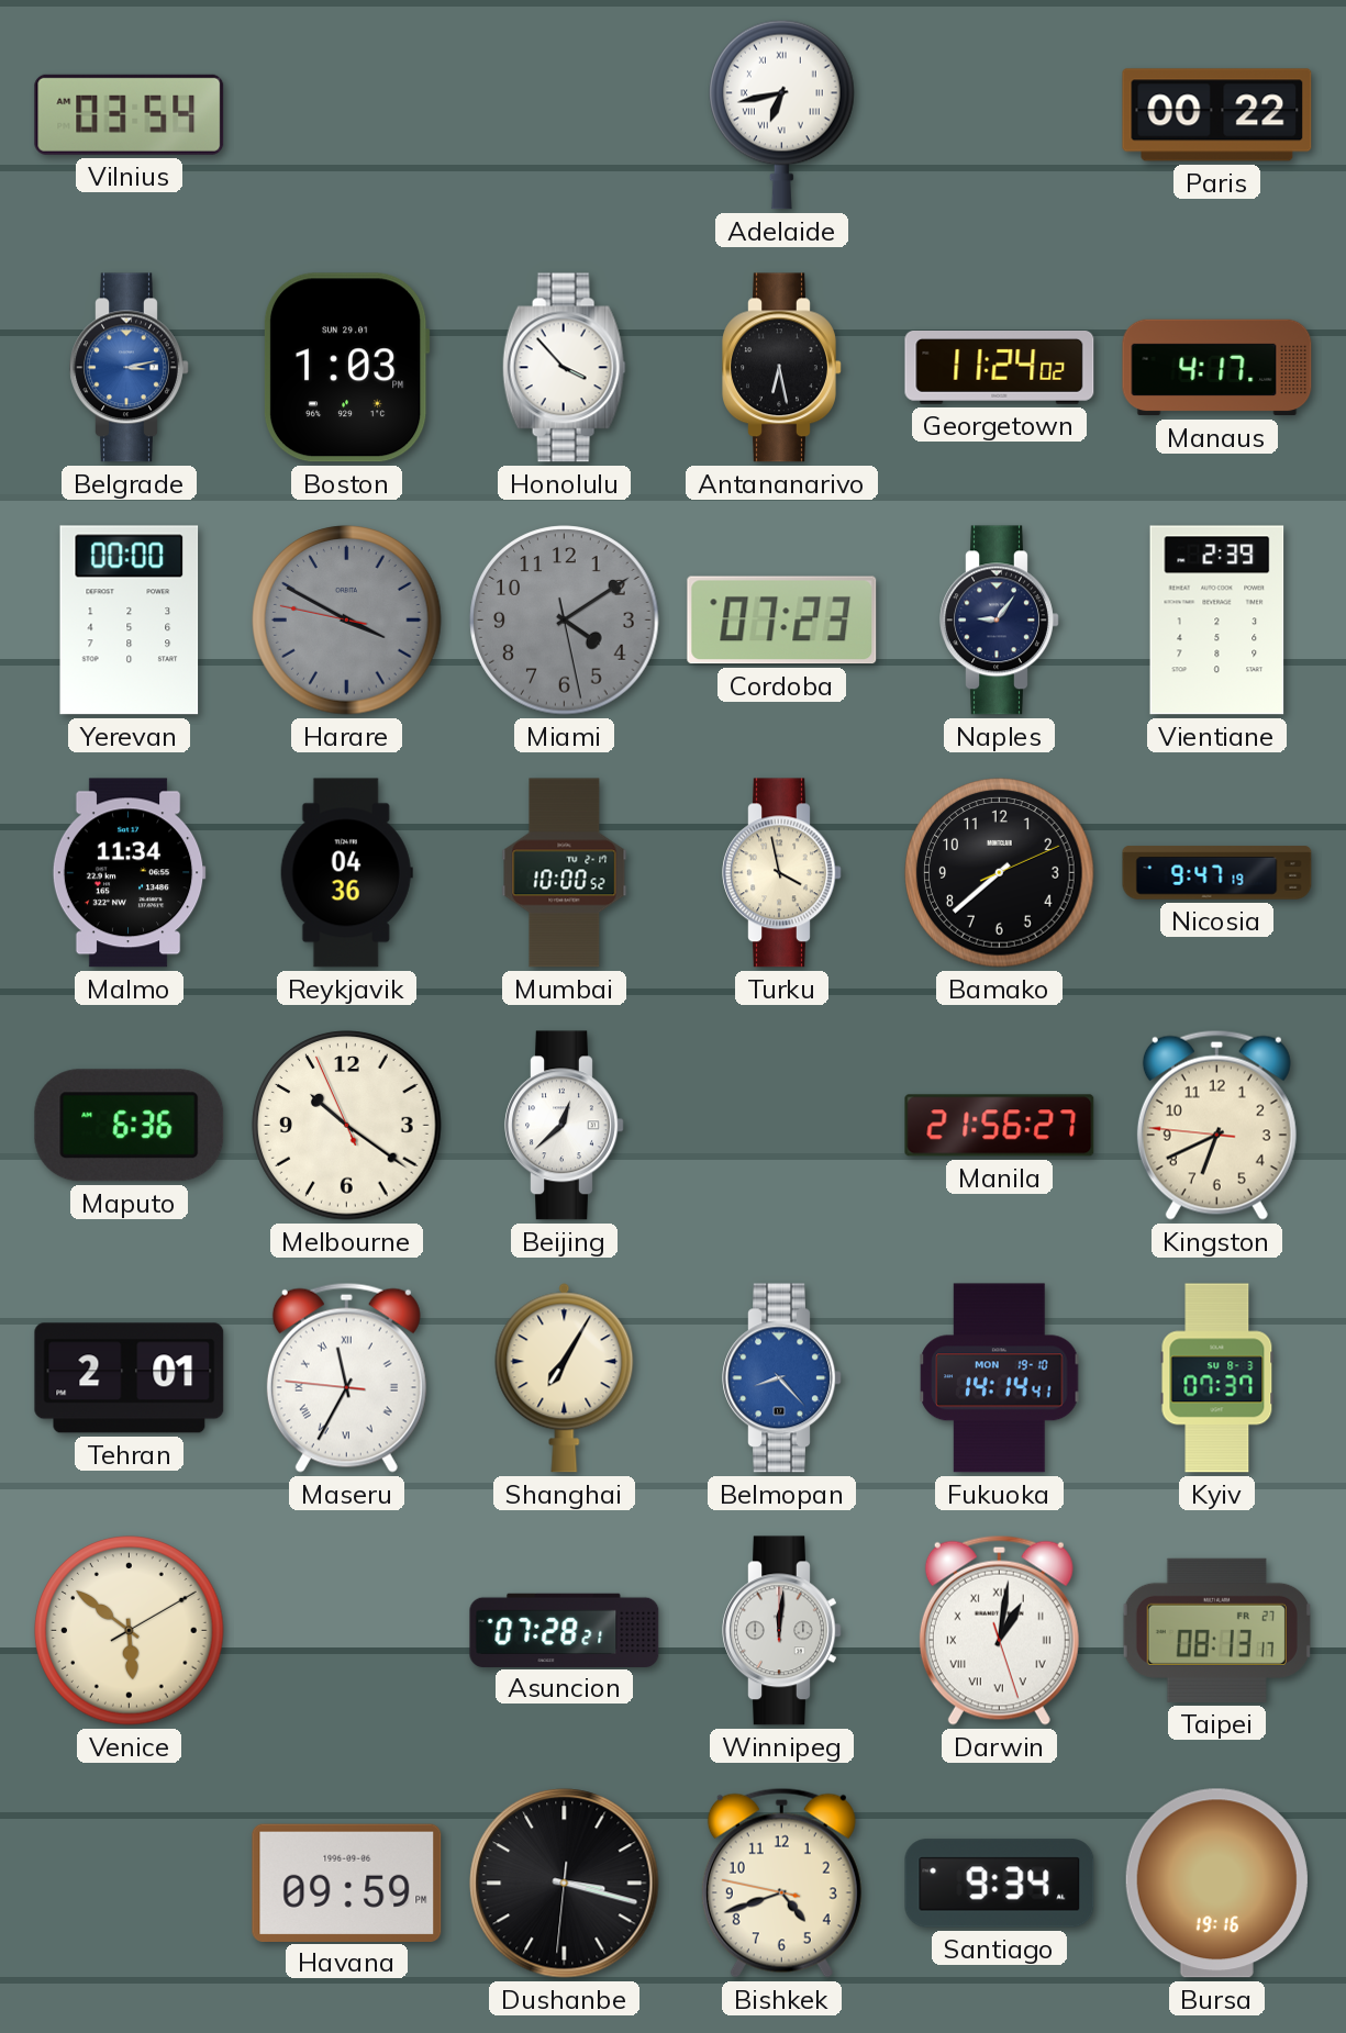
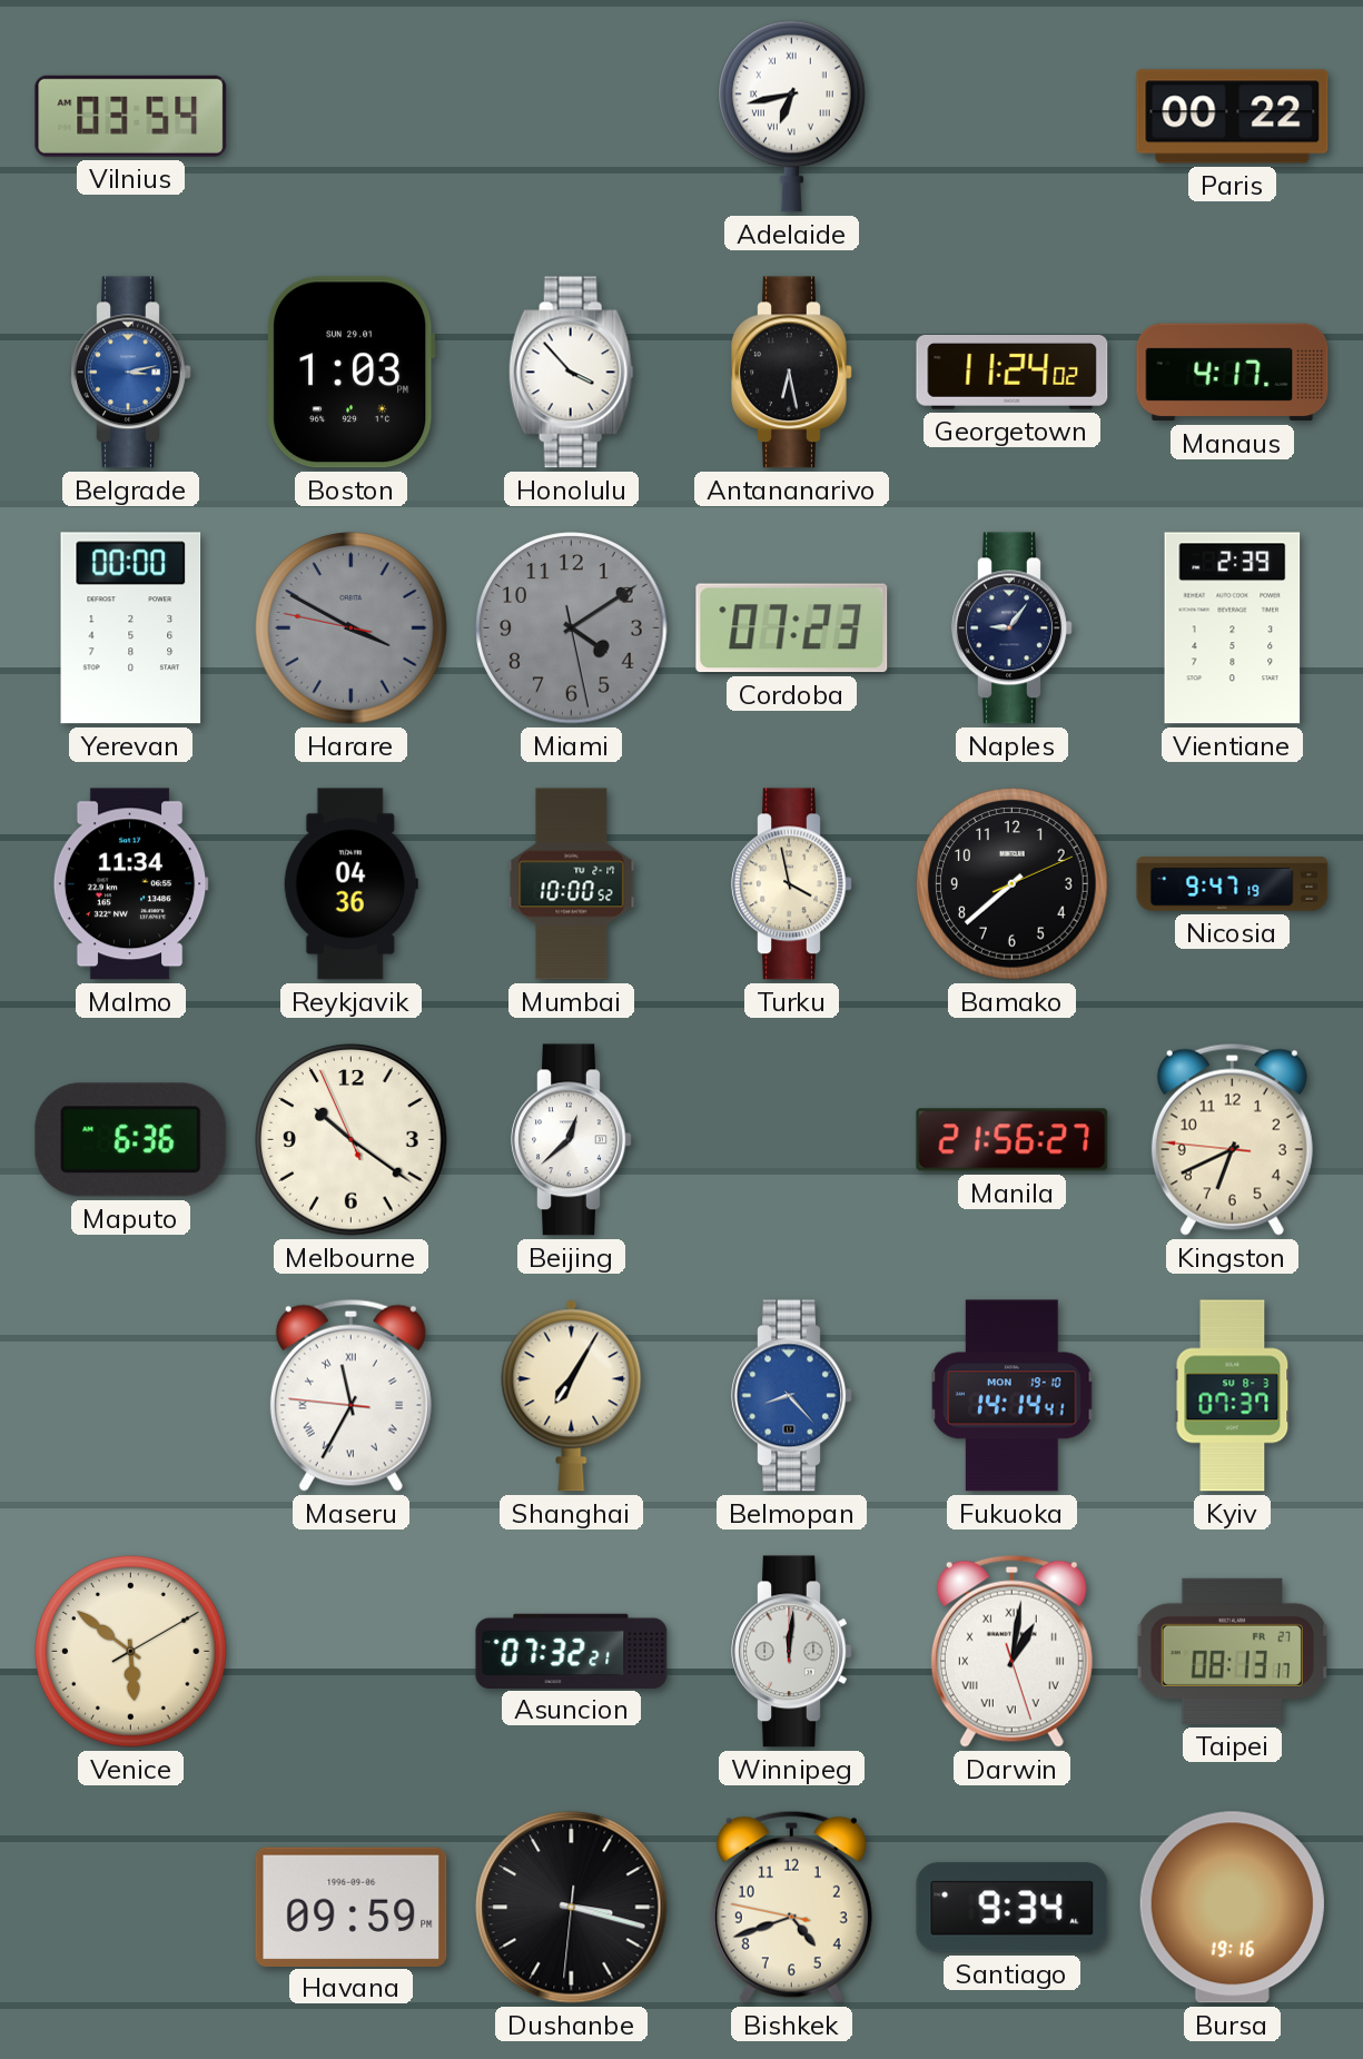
Tehran: 2:01 -> none
Asuncion: 07:28 -> 07:32
